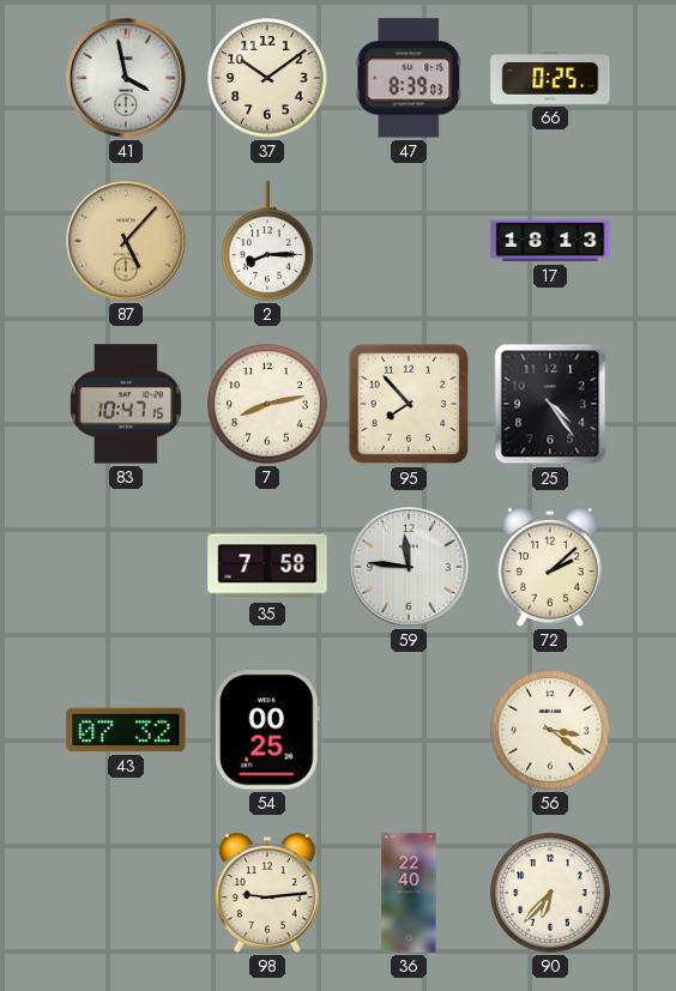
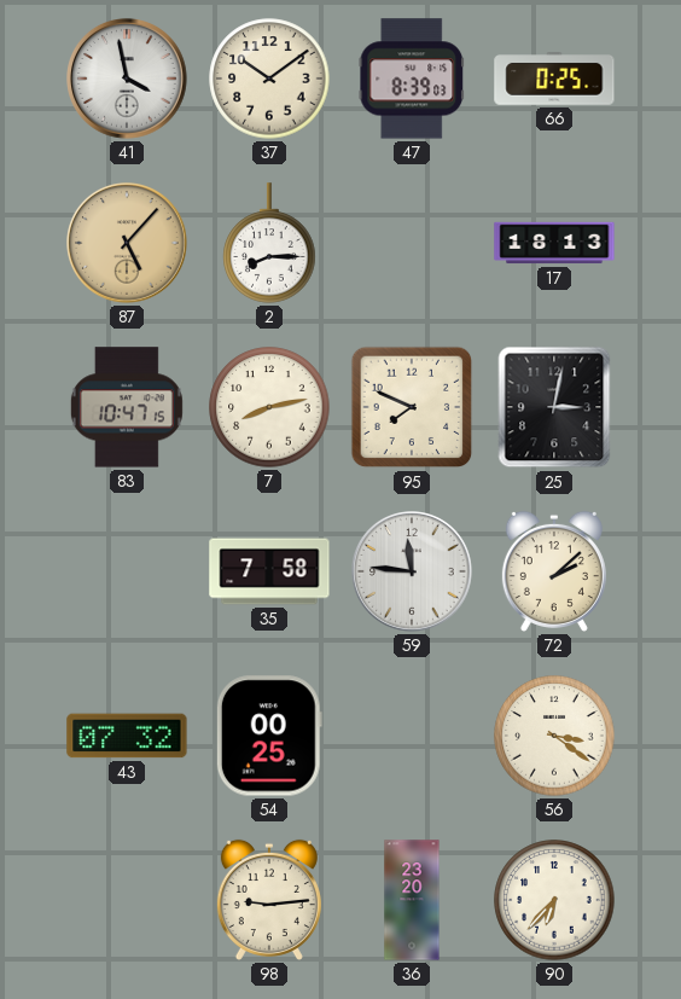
95: 7:53 -> 7:49
25: 4:24 -> 3:02
36: 22:40 -> 23:20
